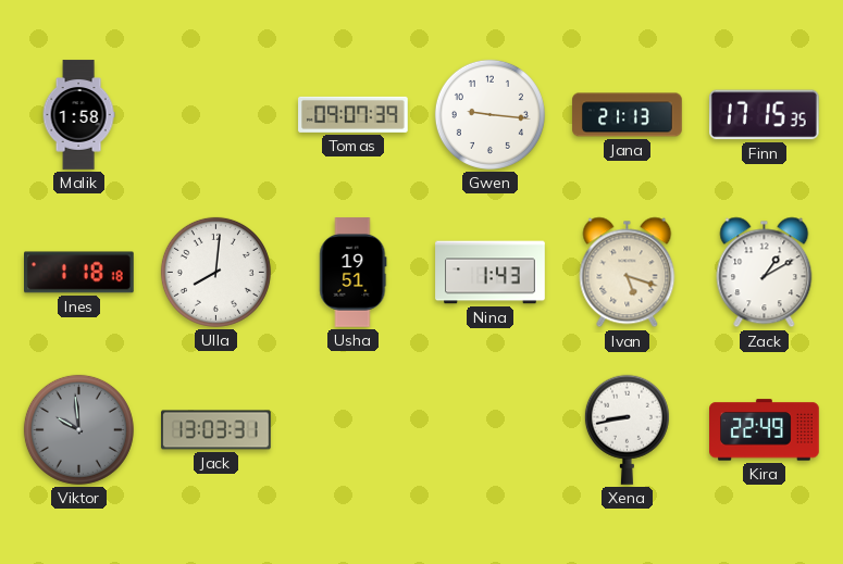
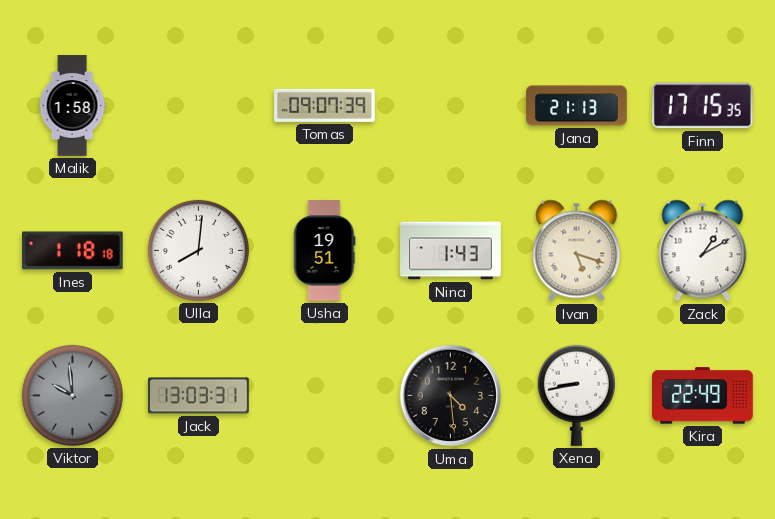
Gwen: 9:16 -> none
Uma: none -> 4:29
